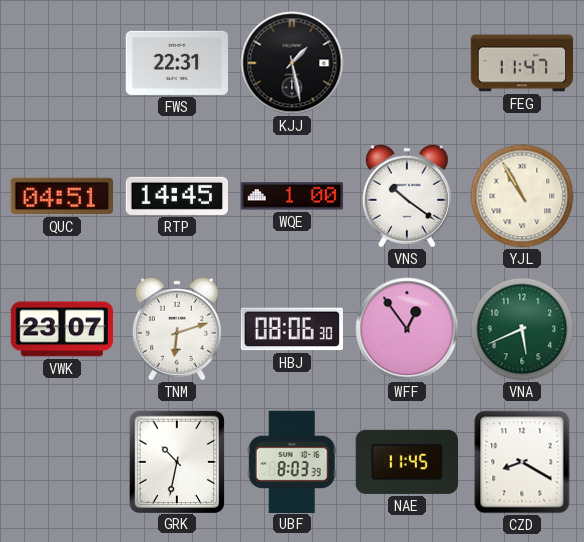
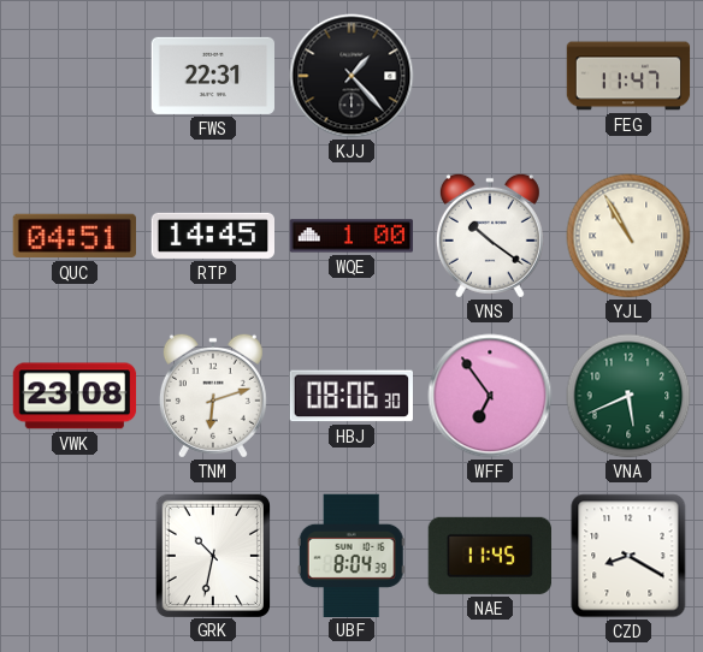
KJJ: 1:28 -> 1:23
VWK: 23:07 -> 23:08
WFF: 12:54 -> 6:54
UBF: 8:03 -> 8:04
